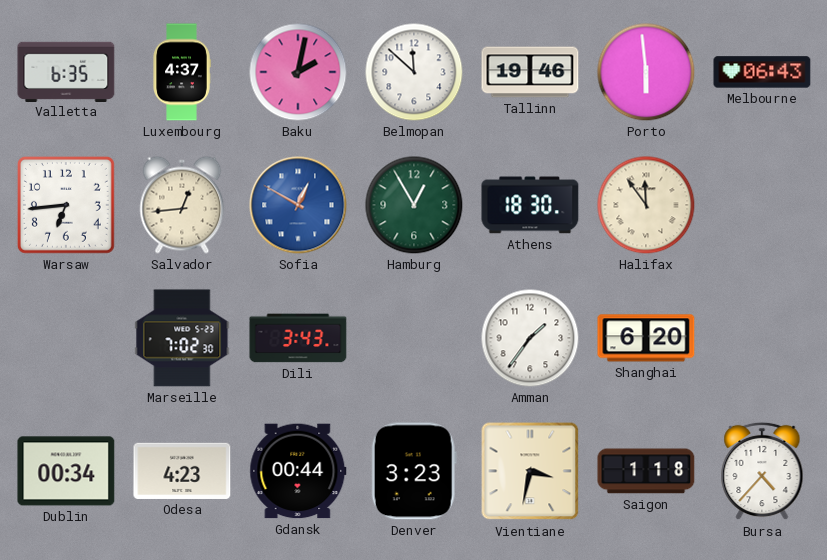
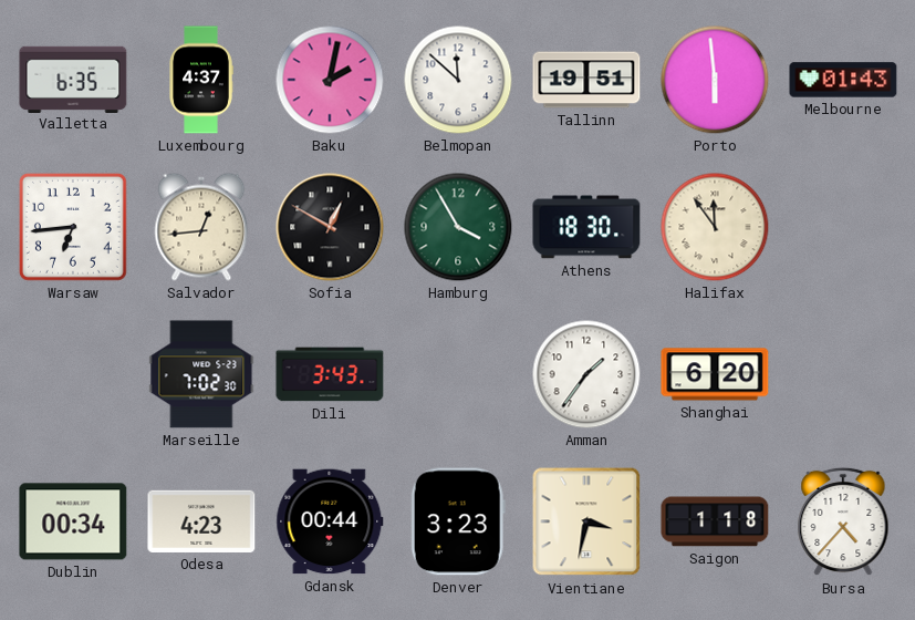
Tallinn: 19:46 -> 19:51
Melbourne: 06:43 -> 01:43
Sofia dial: blue -> black
Hamburg: 12:55 -> 3:55
